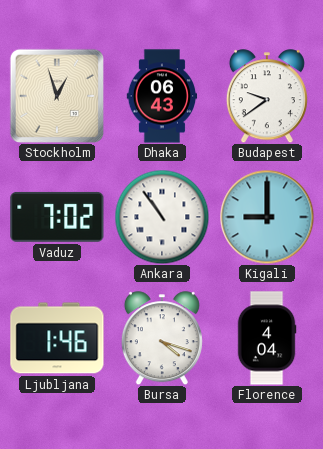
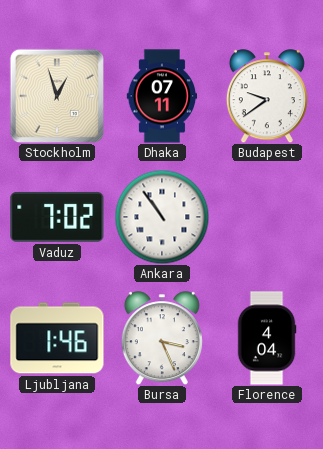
Dhaka: 06:43 -> 07:11
Kigali: 9:00 -> none
Bursa: 4:18 -> 3:26
